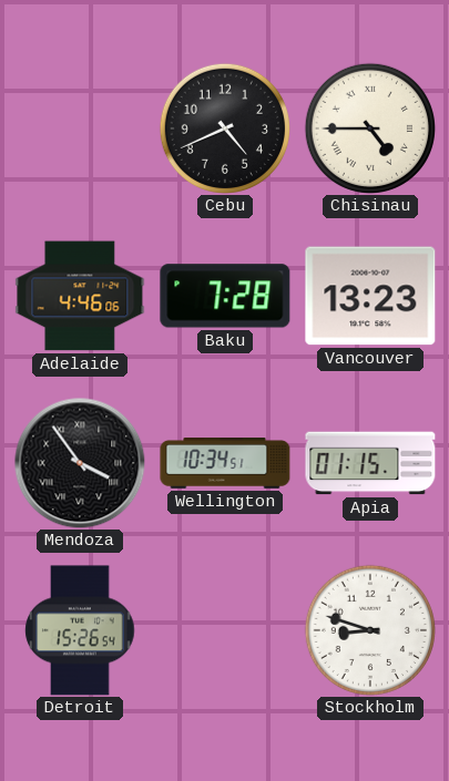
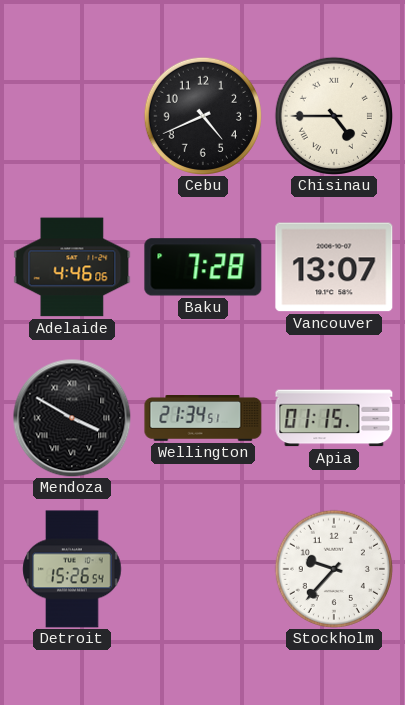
Vancouver: 13:23 -> 13:07
Mendoza: 3:54 -> 3:50
Wellington: 10:34 -> 21:34
Stockholm: 8:48 -> 9:37
